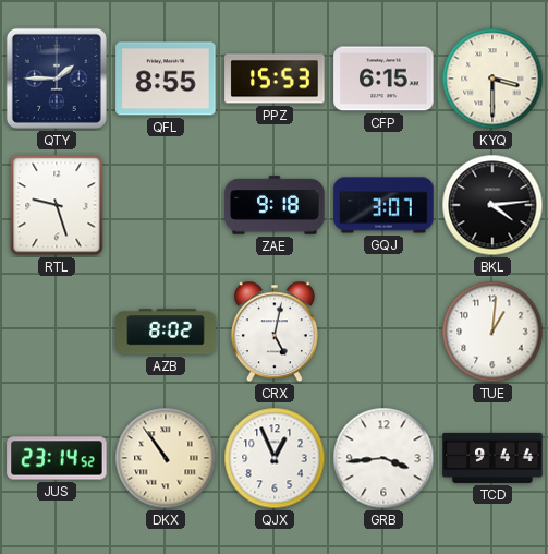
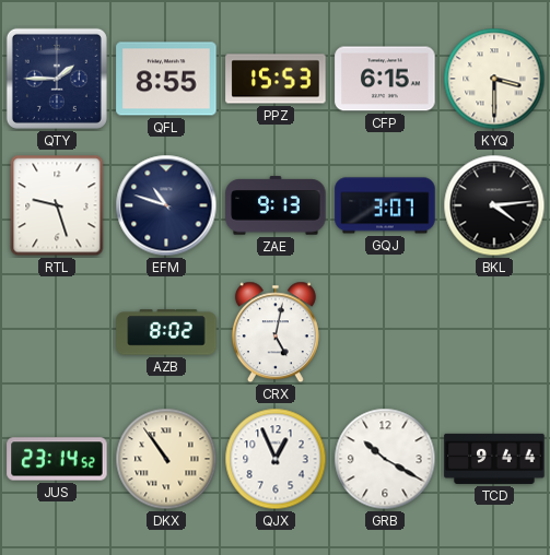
EFM: none -> 10:48
ZAE: 9:18 -> 9:13
TUE: 1:01 -> none
GRB: 3:44 -> 10:20
